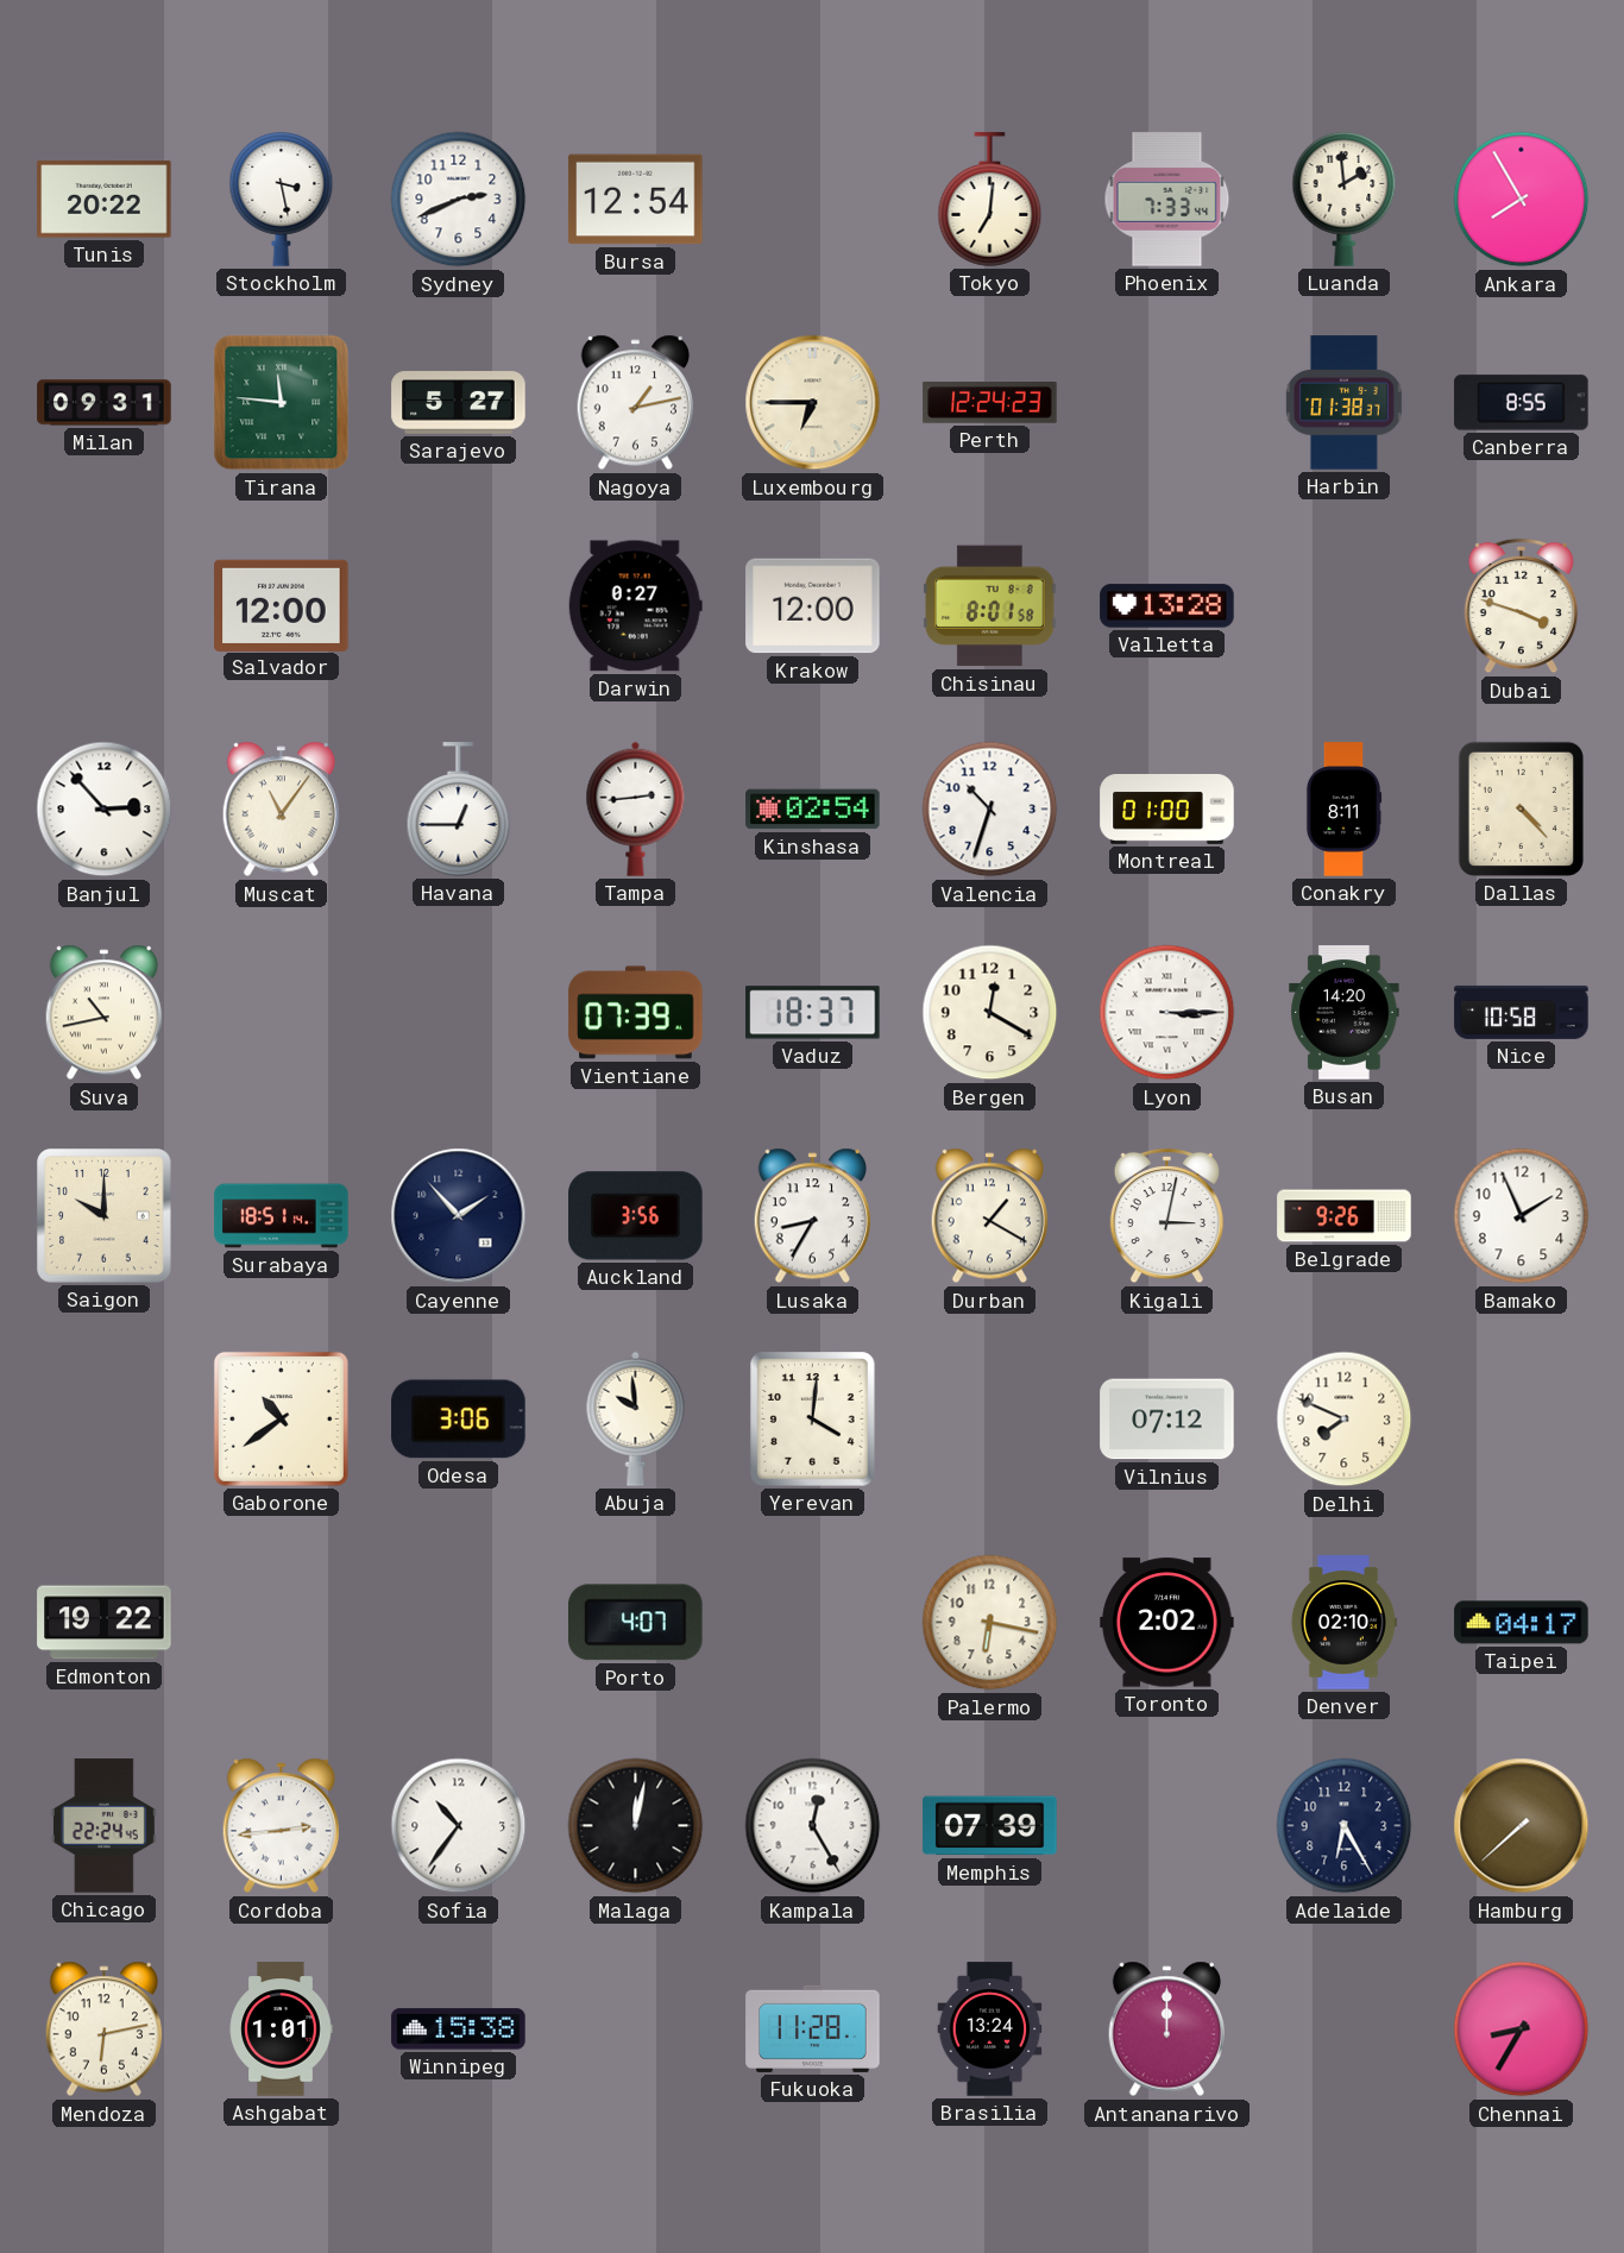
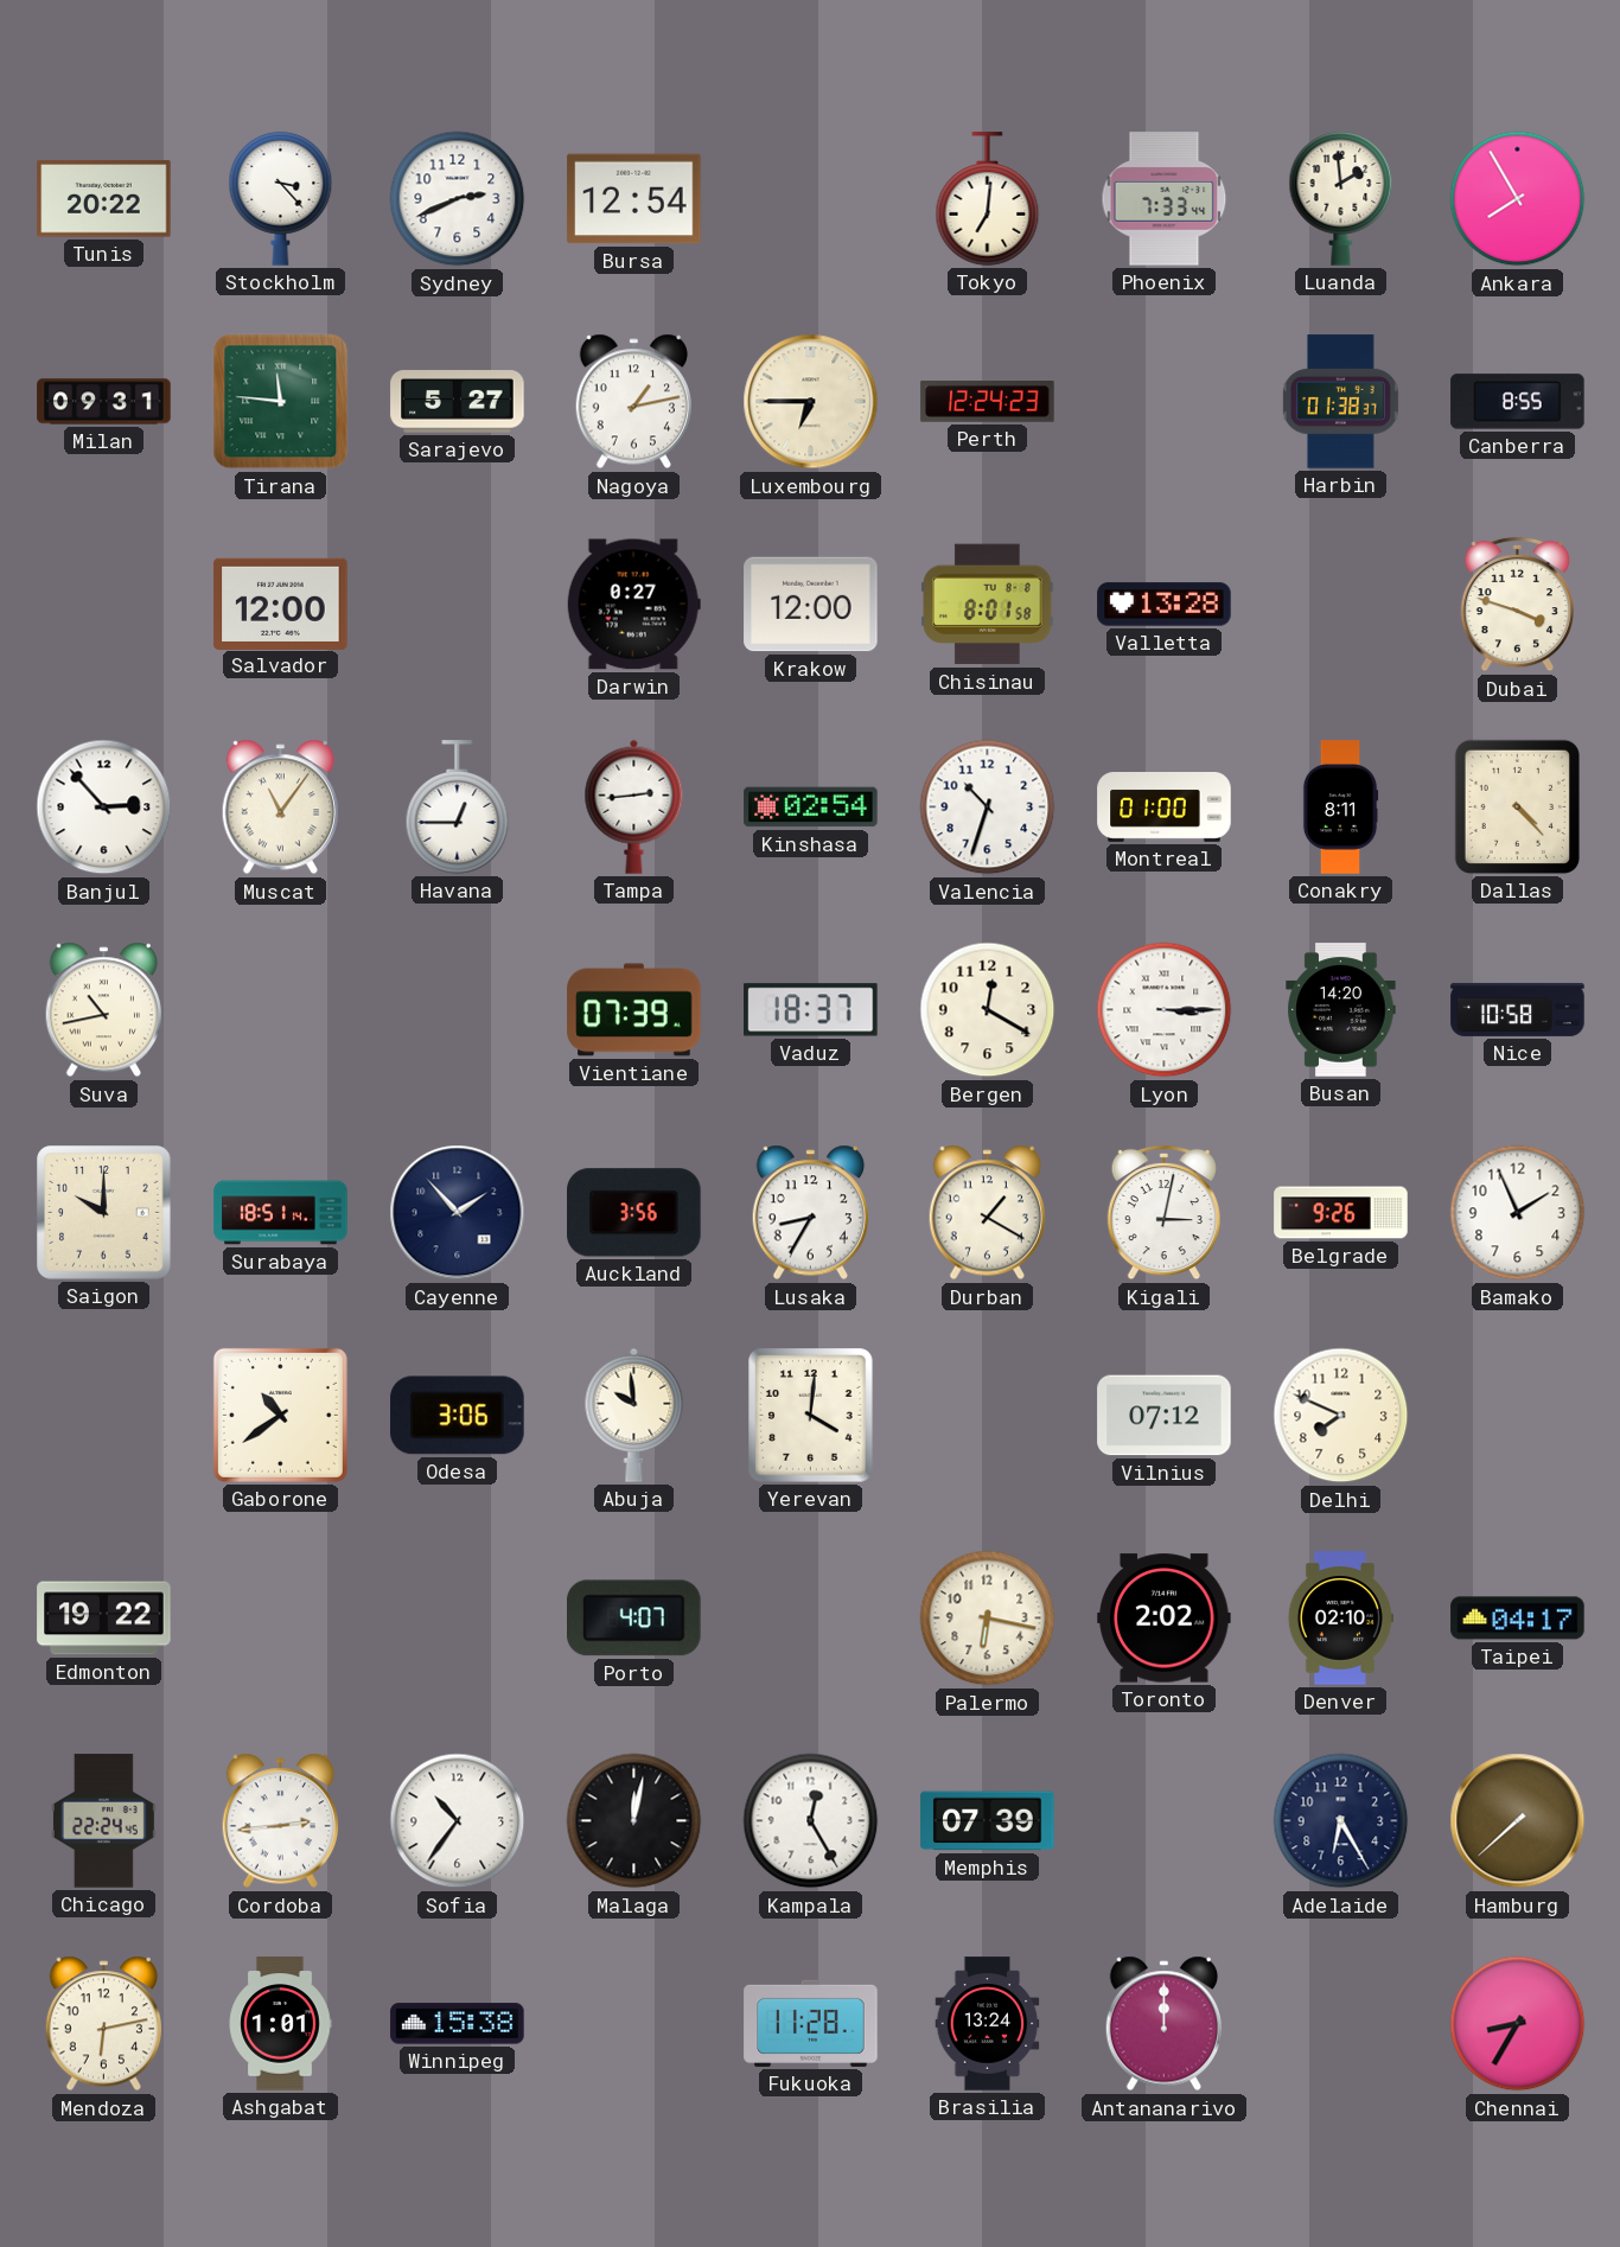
Stockholm: 3:28 -> 3:23
